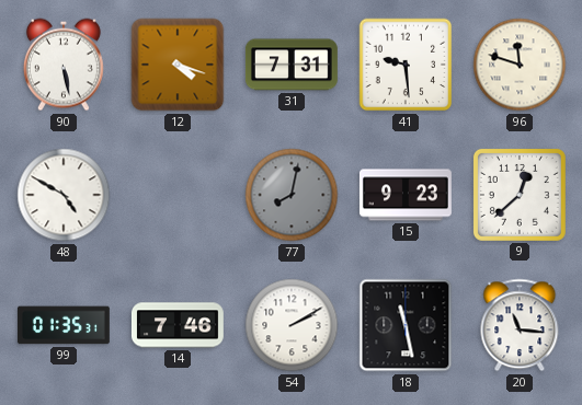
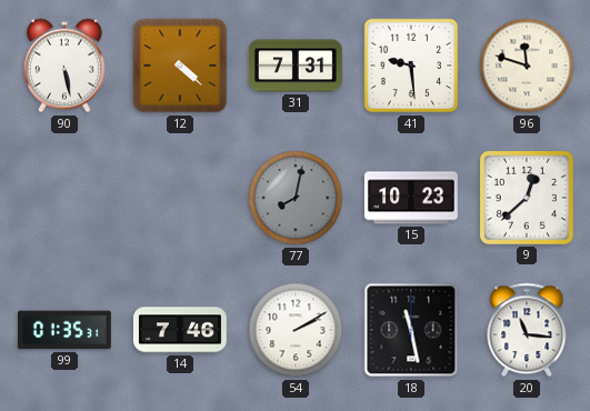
12: 4:18 -> 4:22
48: 4:50 -> none
15: 9:23 -> 10:23
